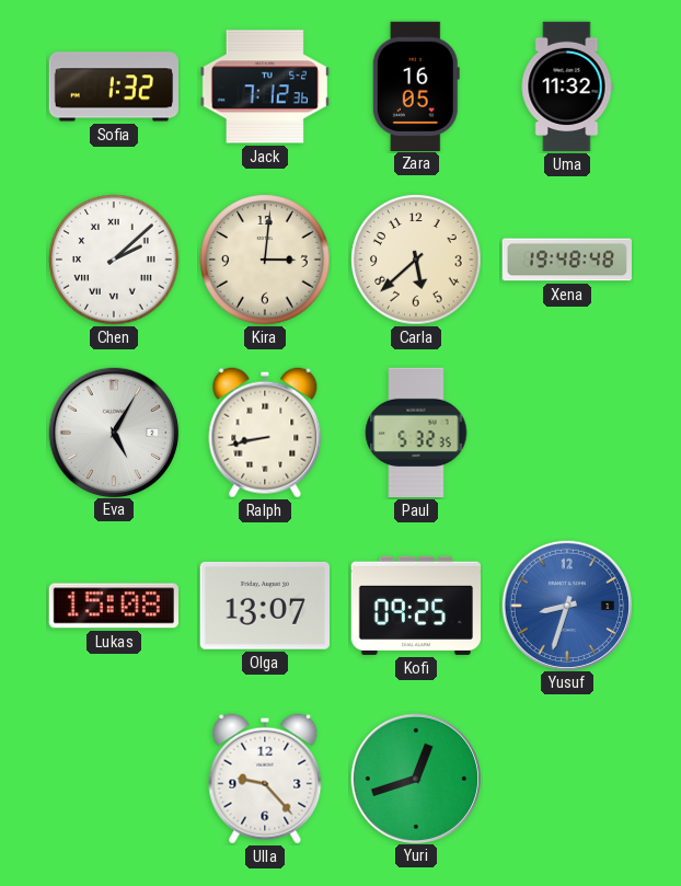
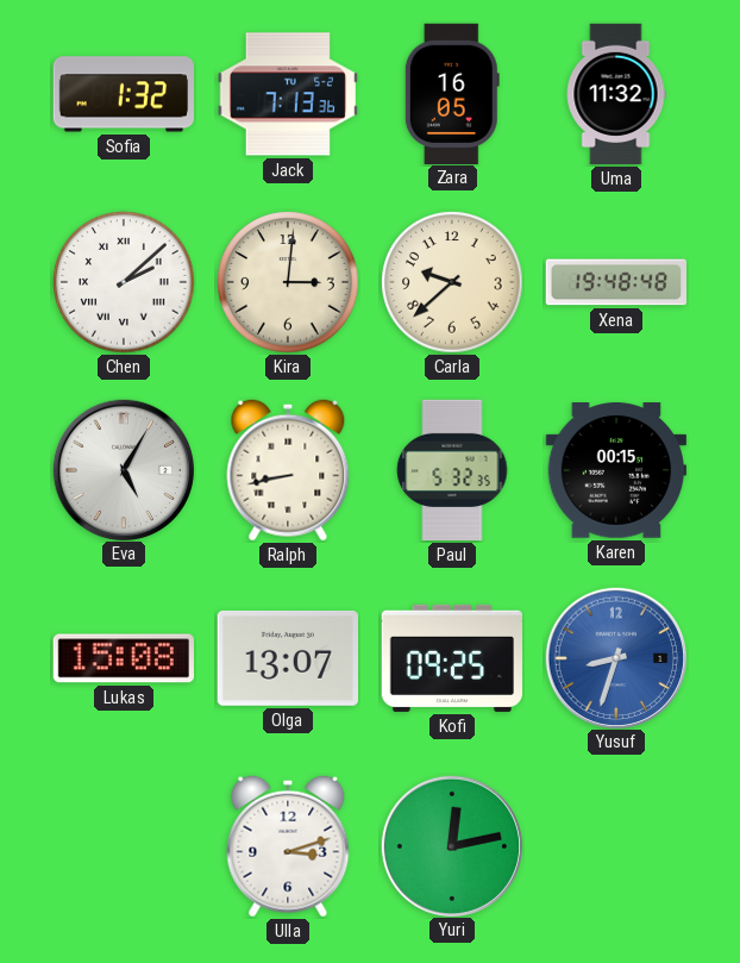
Jack: 7:12 -> 7:13
Carla: 5:38 -> 9:38
Karen: none -> 00:15
Ulla: 9:23 -> 3:12
Yuri: 12:42 -> 12:13
